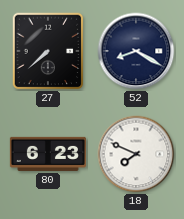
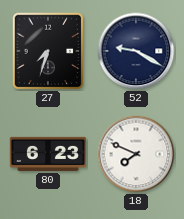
27: 7:38 -> 7:33
52: 8:20 -> 9:20
